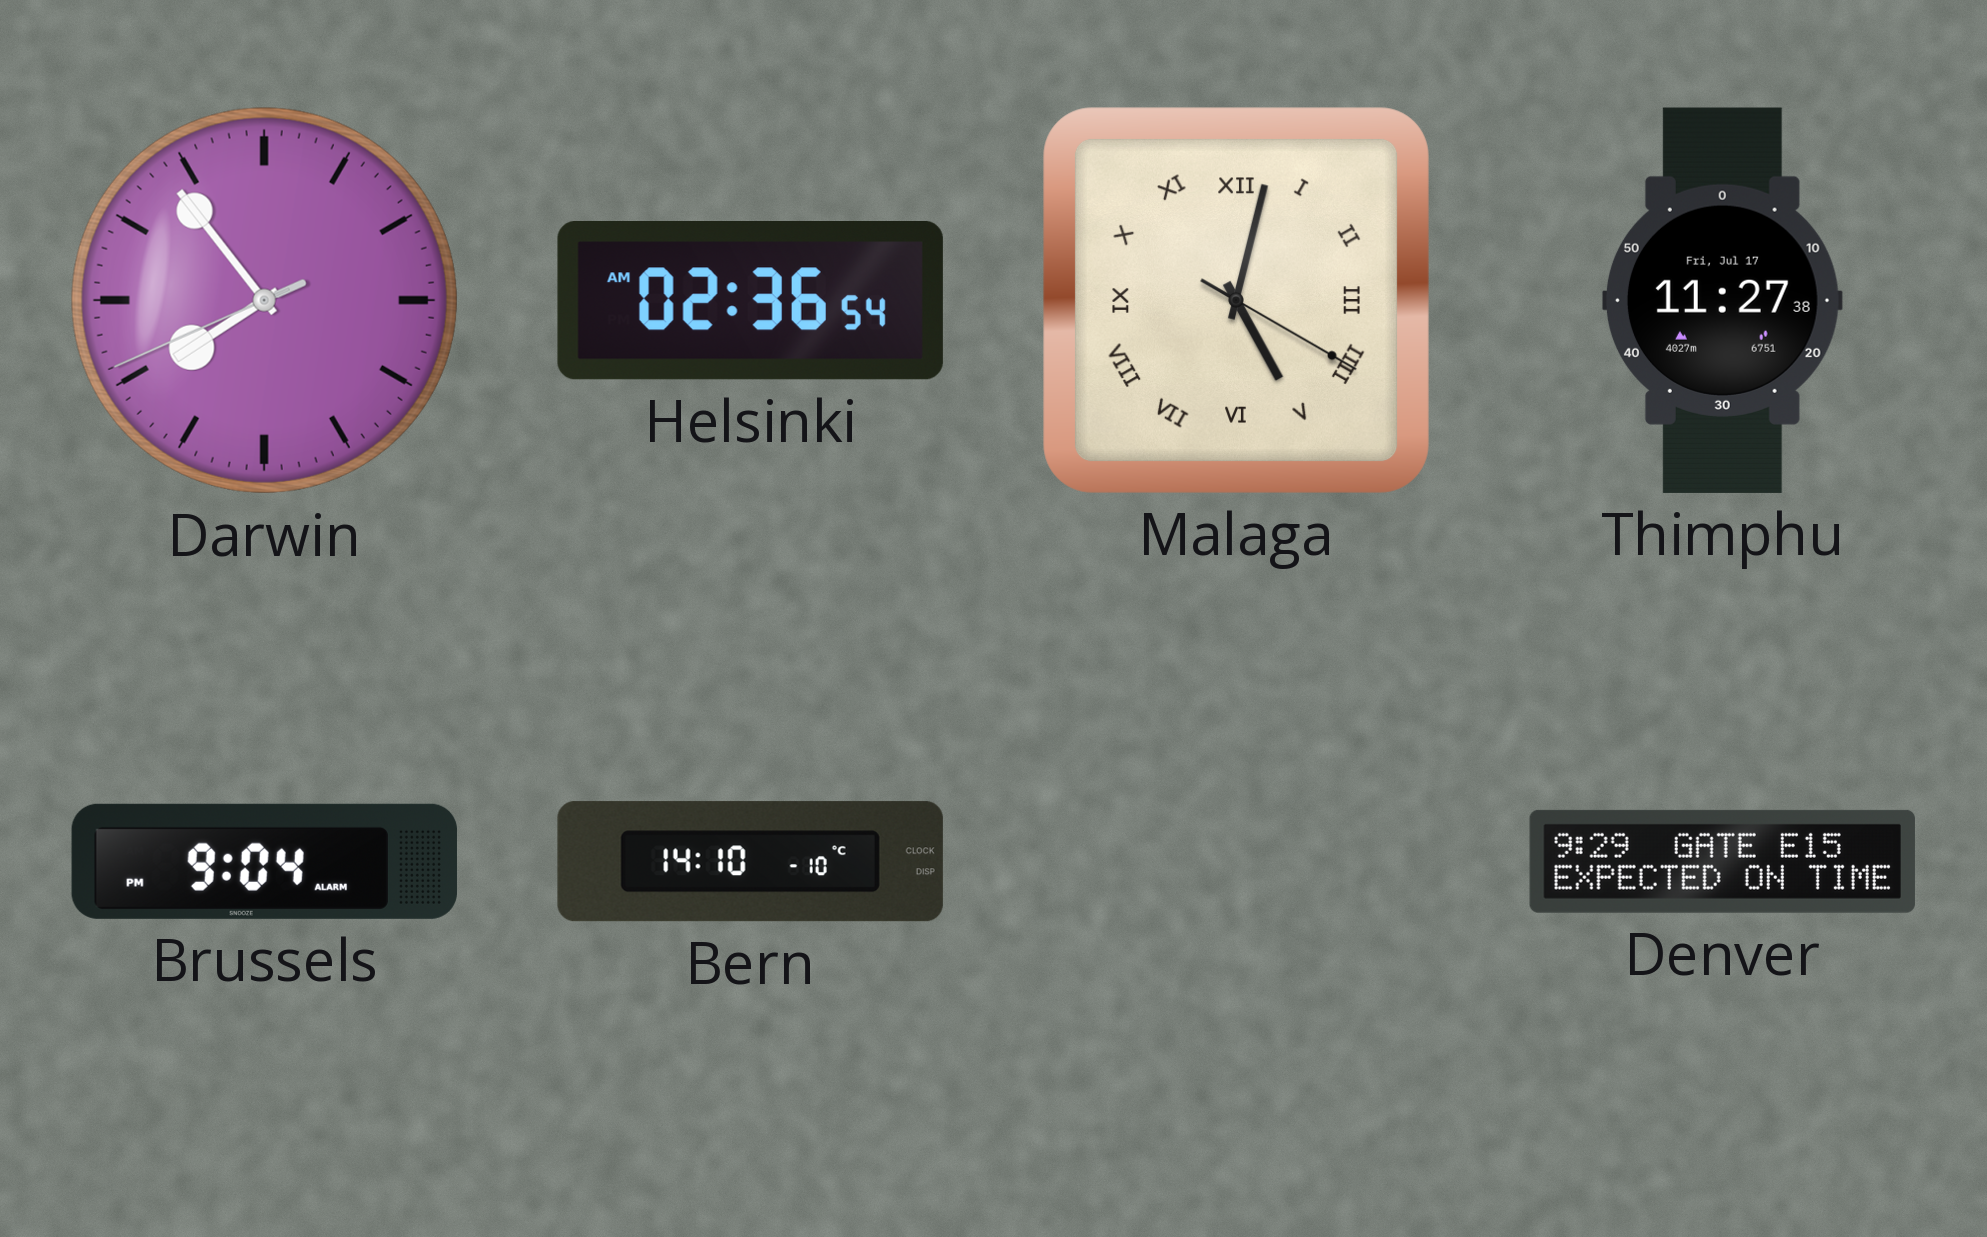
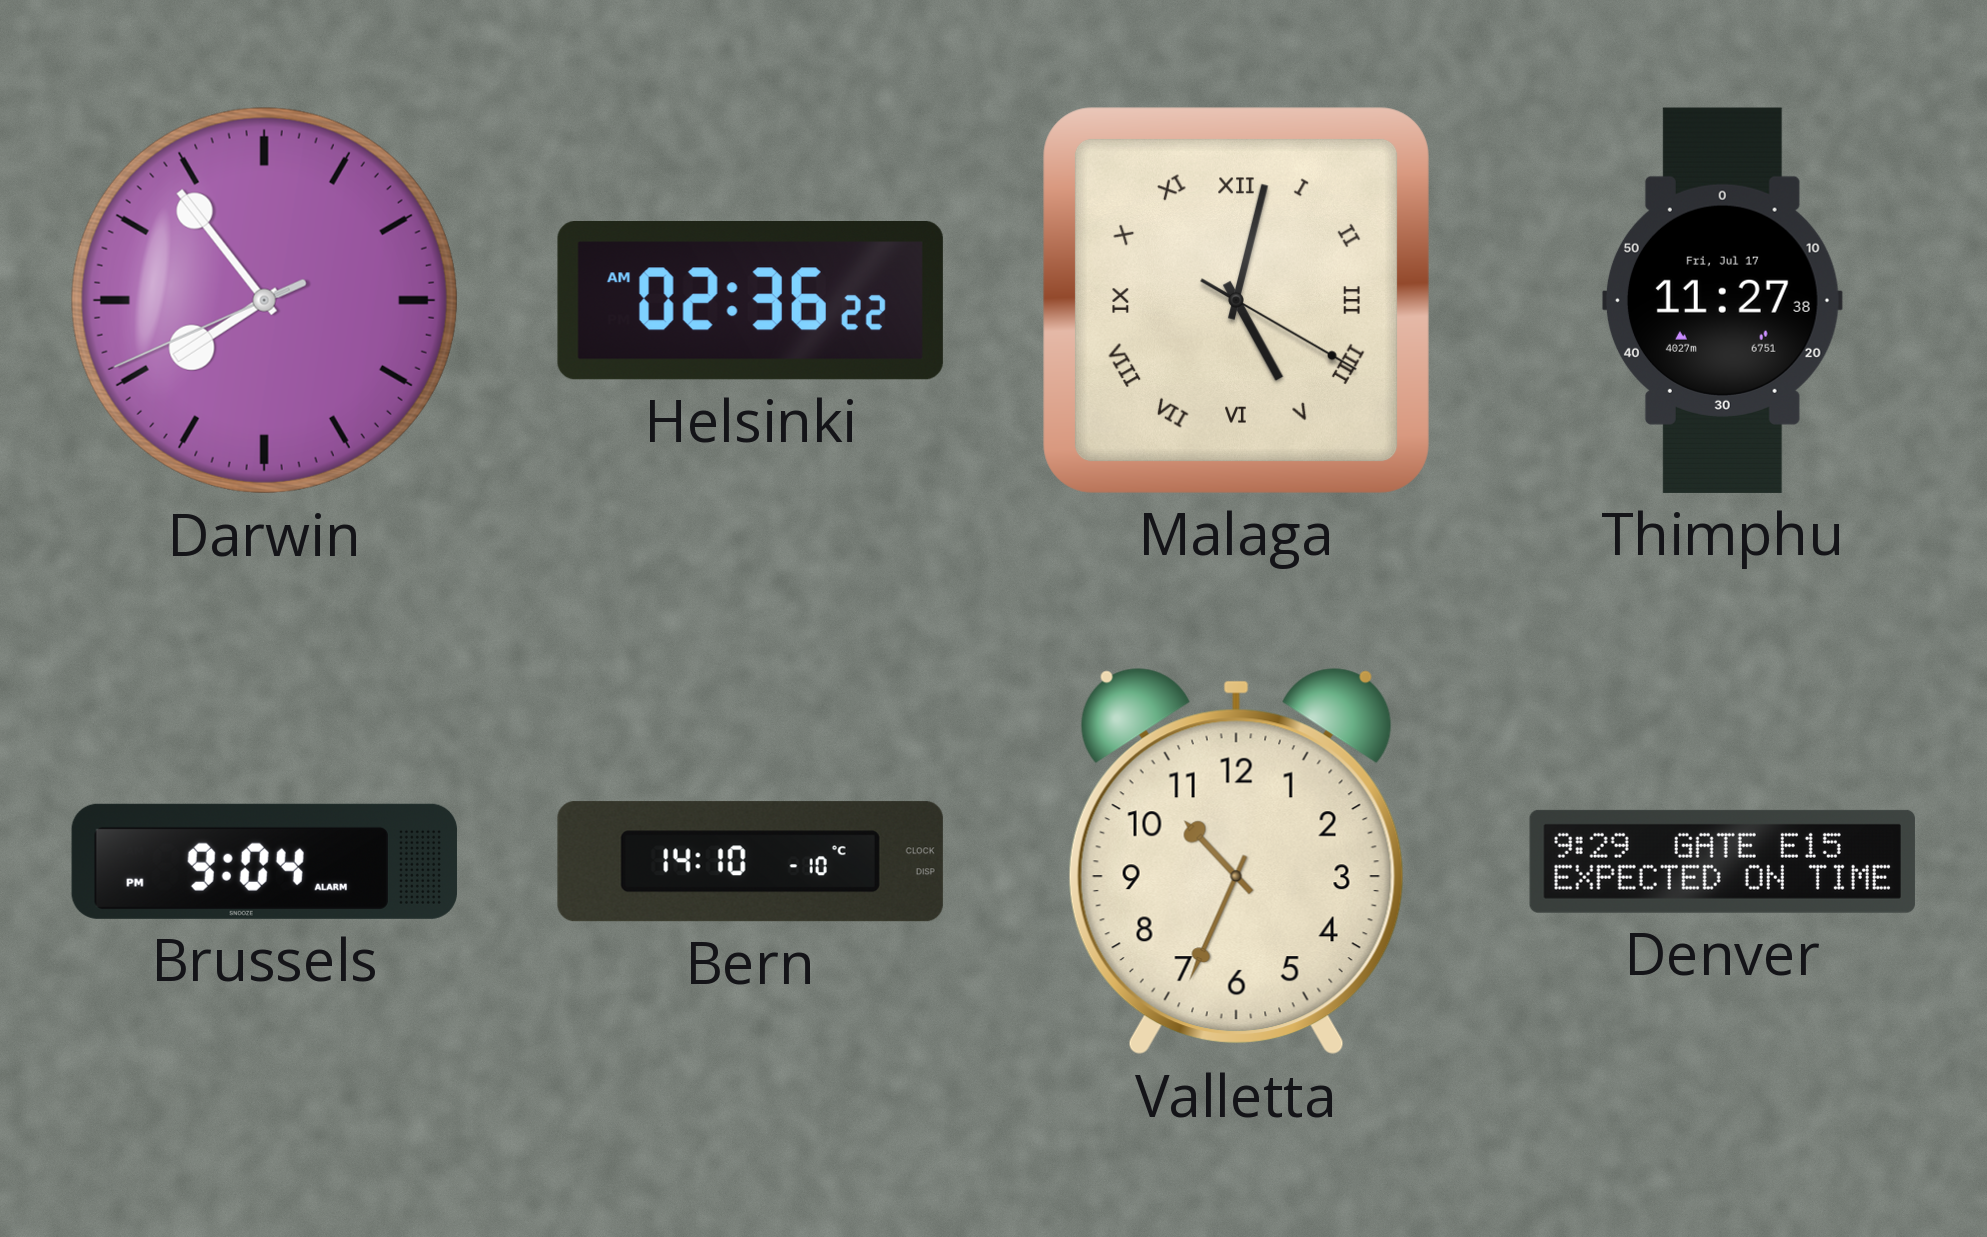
Helsinki: 02:36:54 AM -> 02:36:22 AM
Valletta: none -> 10:34
